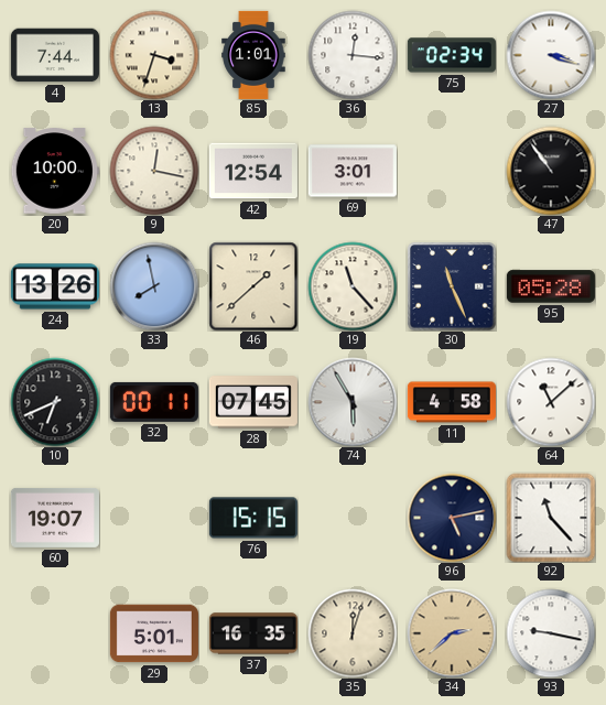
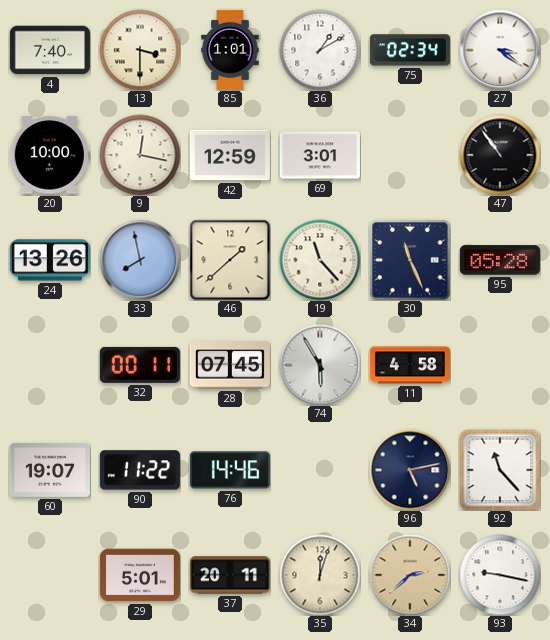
4: 7:44 -> 7:40
13: 3:33 -> 3:30
36: 12:16 -> 1:10
27: 3:18 -> 3:21
42: 12:54 -> 12:59
10: 6:41 -> none
64: 11:08 -> none
90: none -> 11:22
76: 15:15 -> 14:46
37: 16:35 -> 20:11
